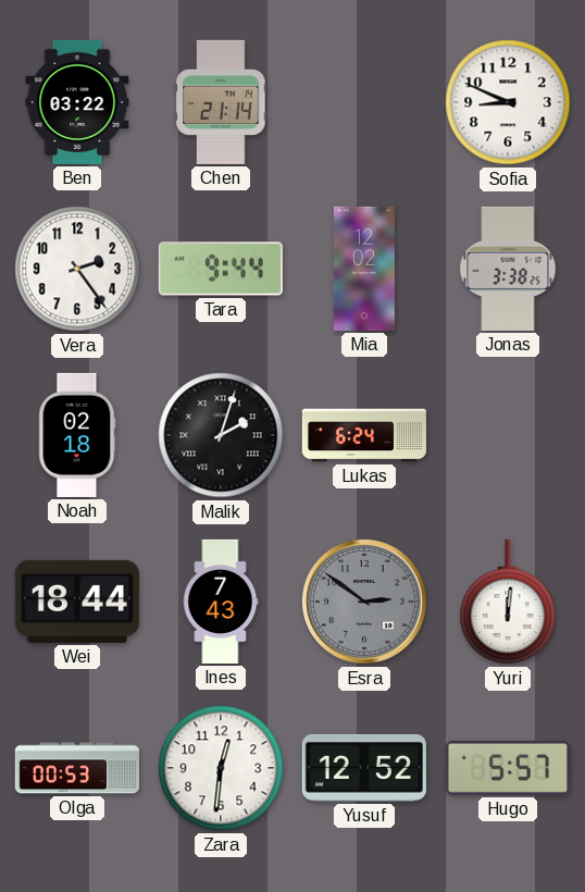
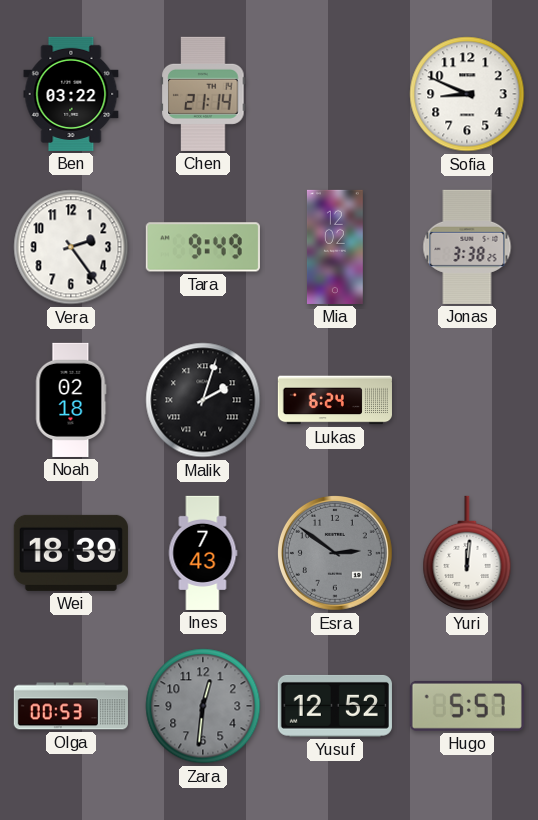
Tara: 9:44 -> 9:49
Wei: 18:44 -> 18:39
Zara dial: white -> grey
